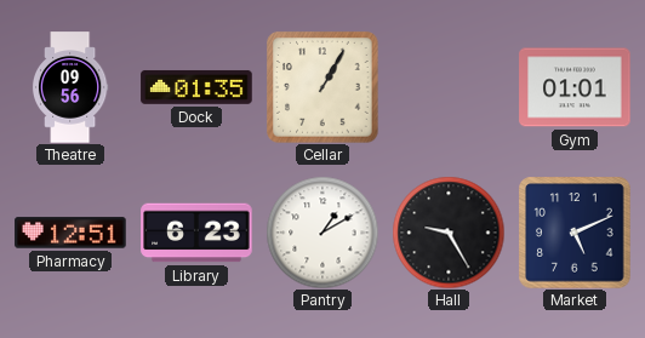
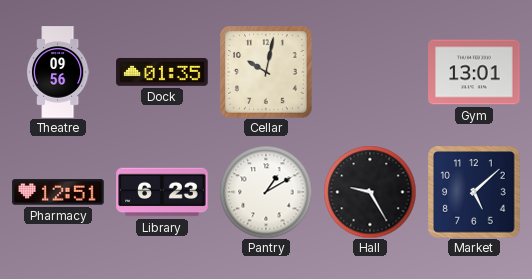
Cellar: 1:05 -> 10:02
Gym: 01:01 -> 13:01
Market: 5:11 -> 5:08
